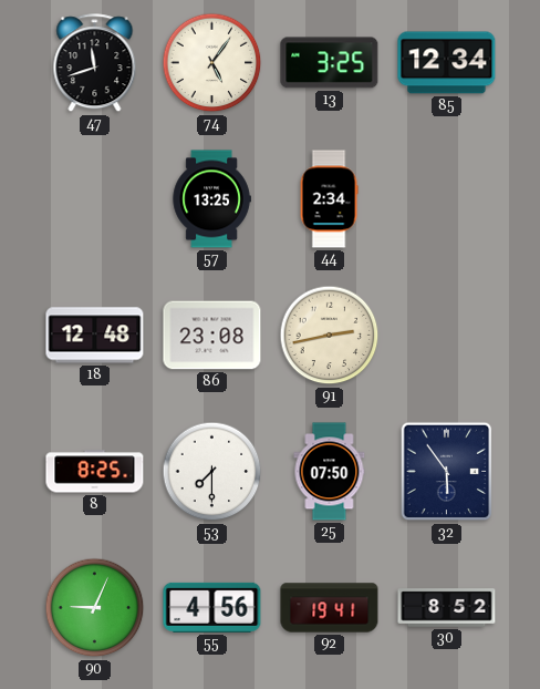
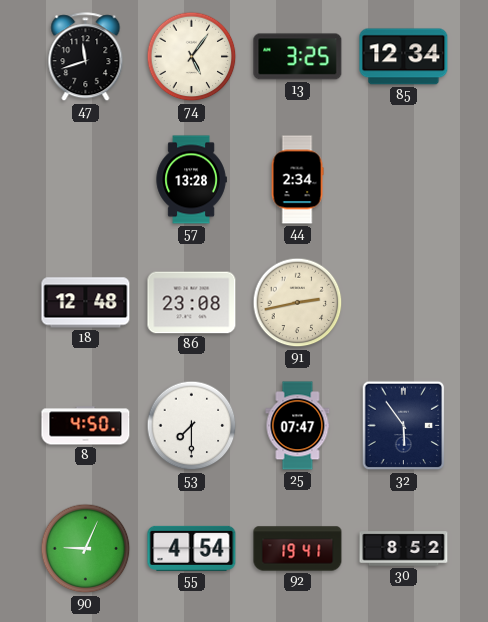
57: 13:25 -> 13:28
8: 8:25 -> 4:50
25: 07:50 -> 07:47
55: 4:56 -> 4:54
